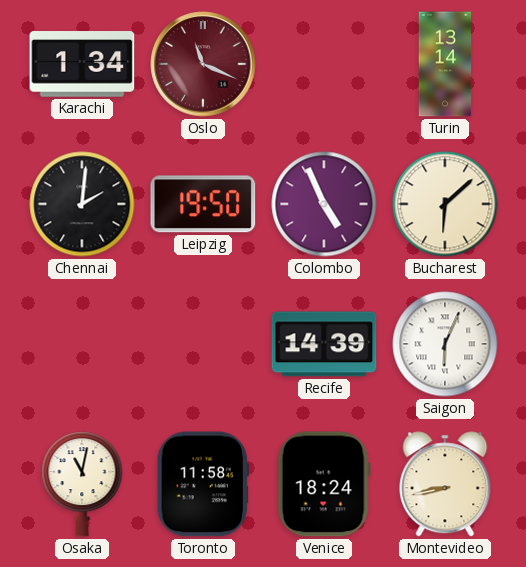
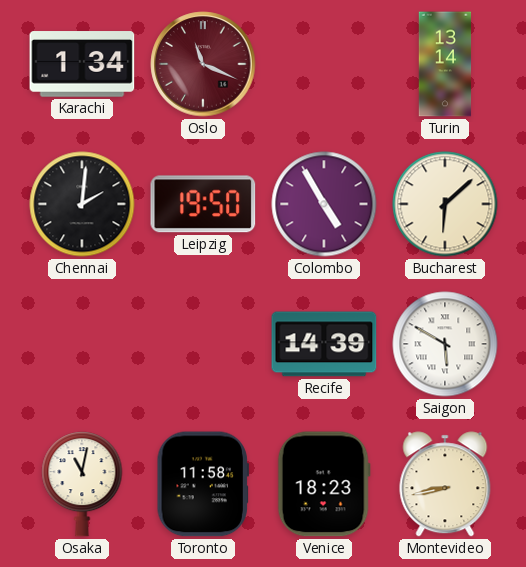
Colombo: 4:56 -> 4:55
Saigon: 6:04 -> 5:50
Venice: 18:24 -> 18:23
